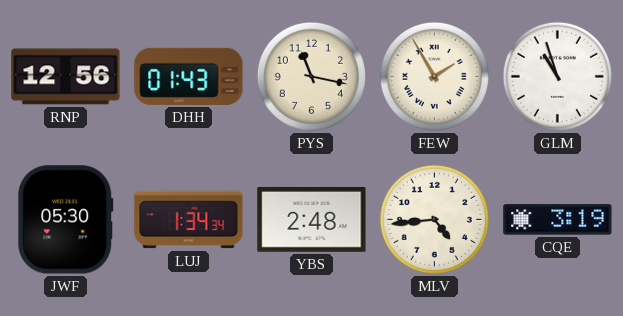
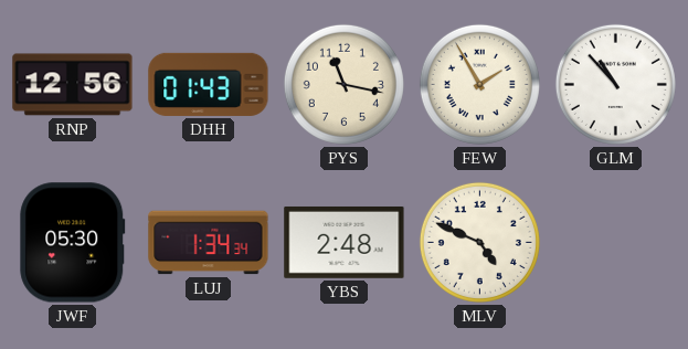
GLM: 10:57 -> 10:53
MLV: 4:44 -> 4:49
CQE: 3:19 -> none
